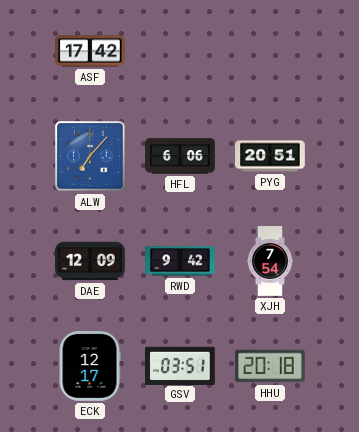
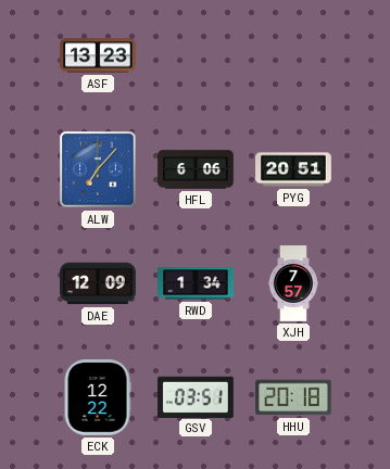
ASF: 17:42 -> 13:23
RWD: 9:42 -> 1:34
XJH: 7:54 -> 7:57
ECK: 12:17 -> 12:22
